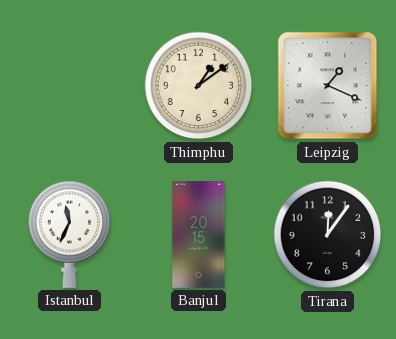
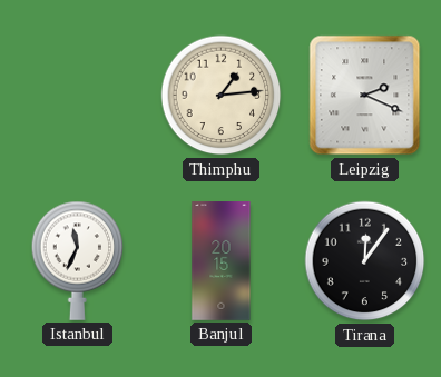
Thimphu: 1:09 -> 1:14
Leipzig: 1:19 -> 2:19
